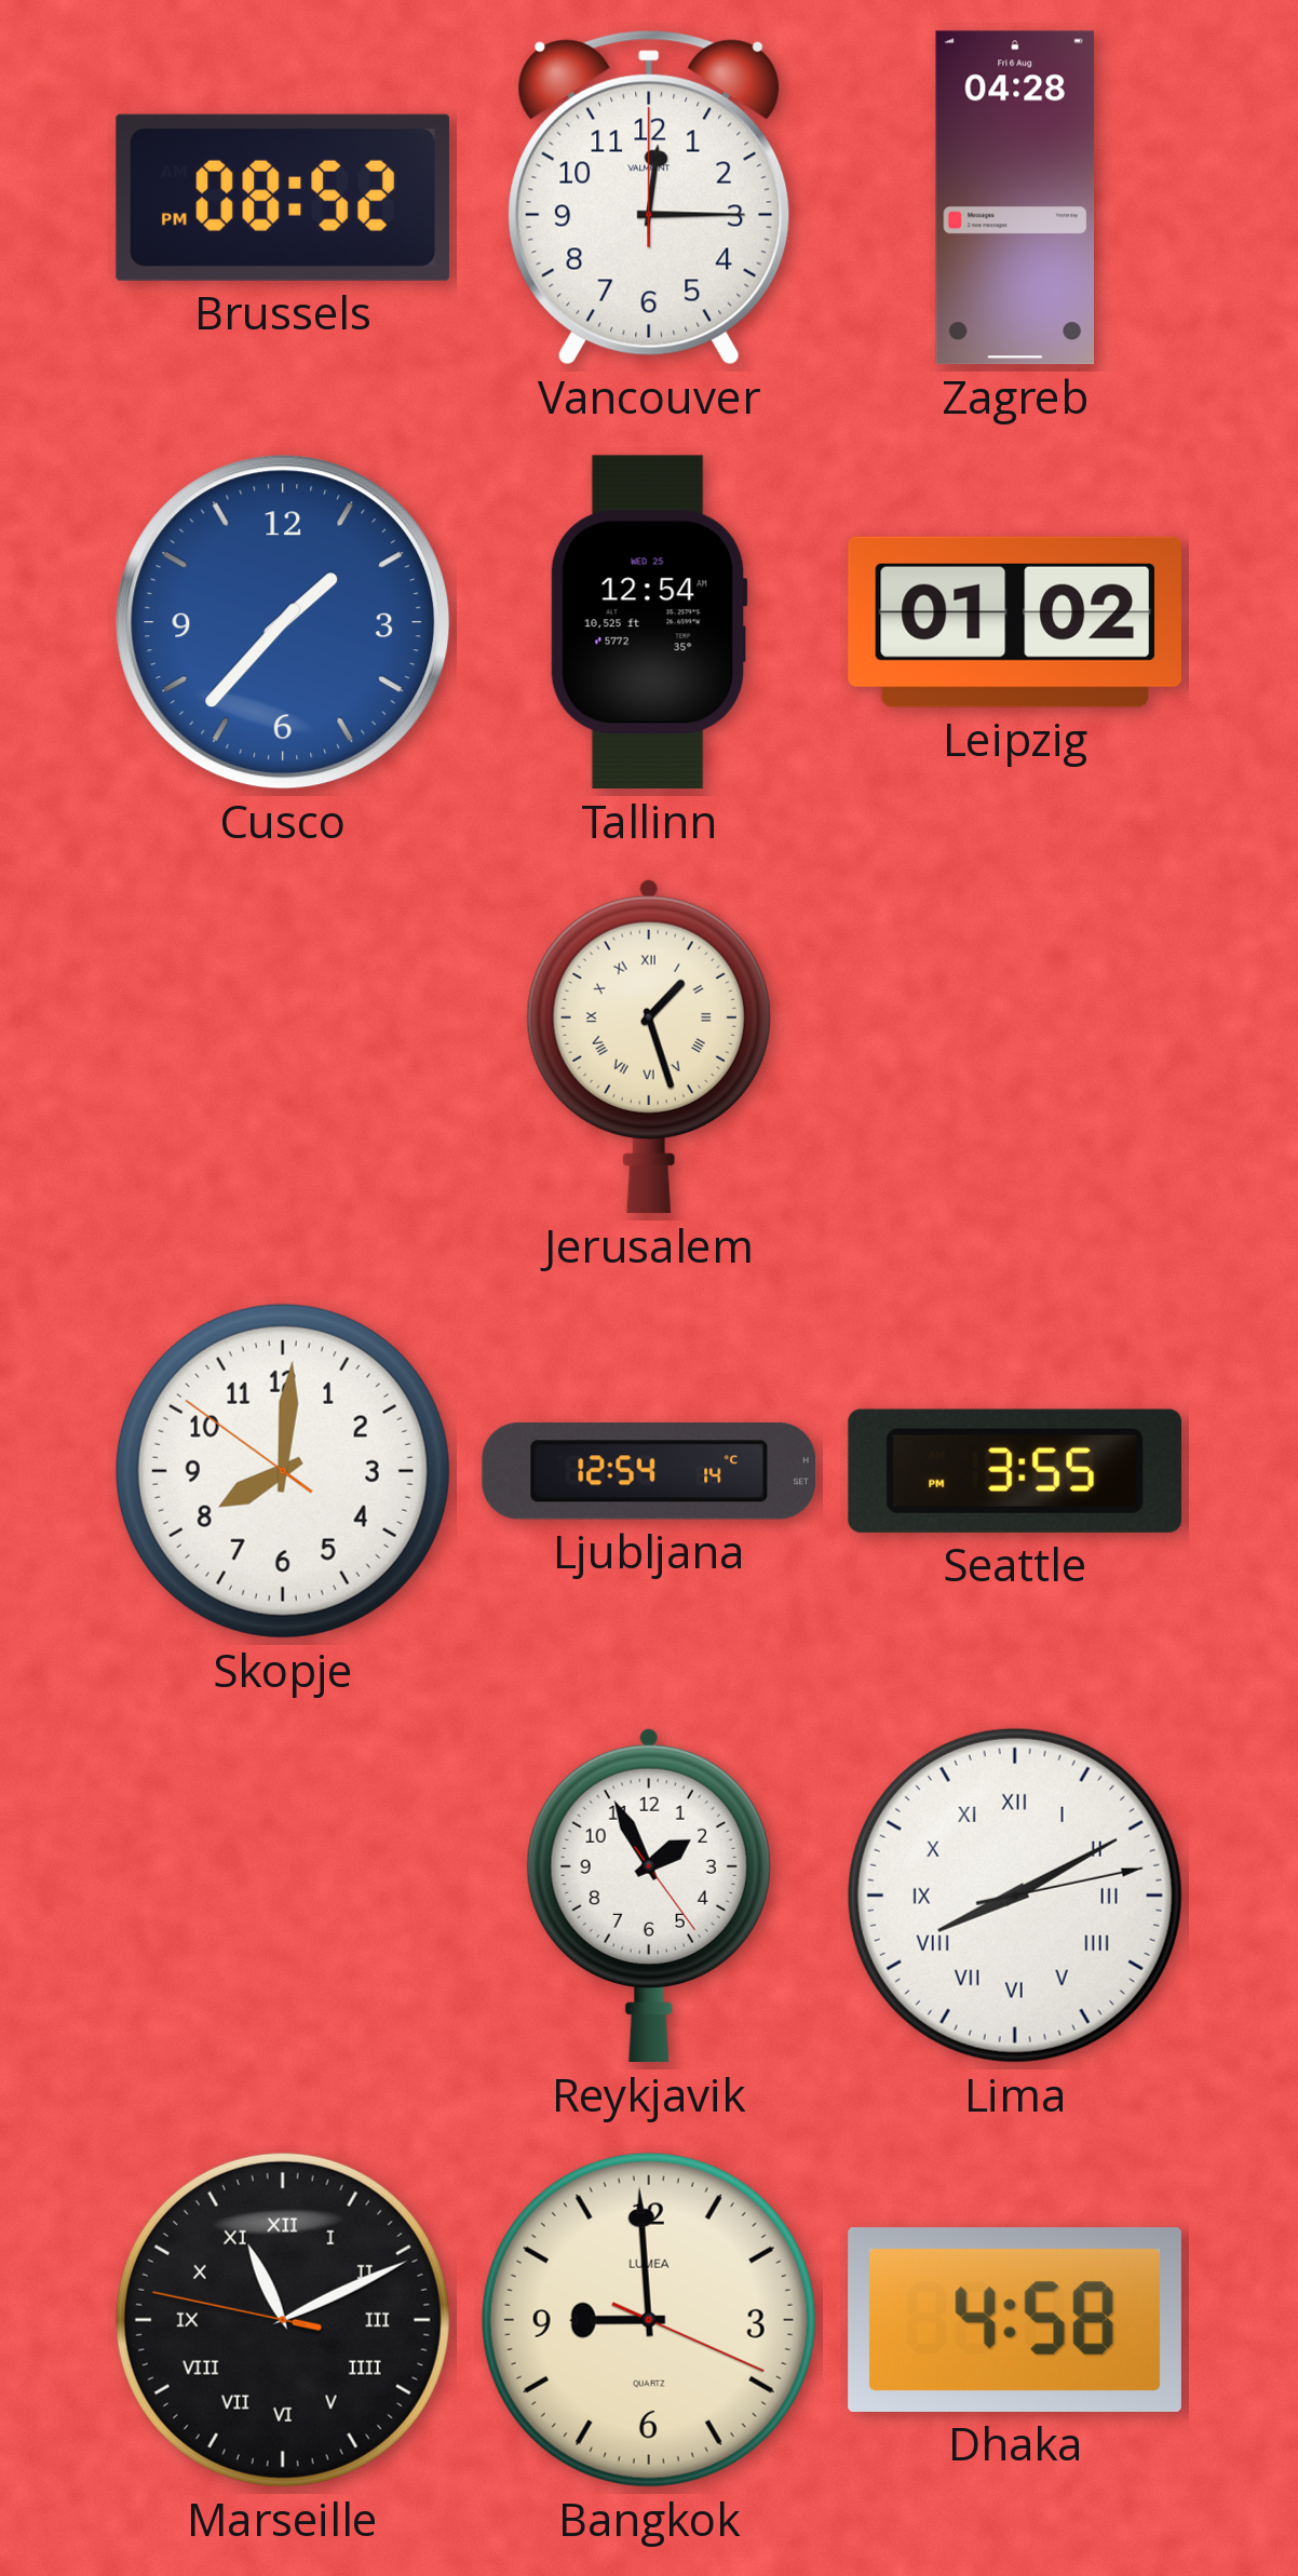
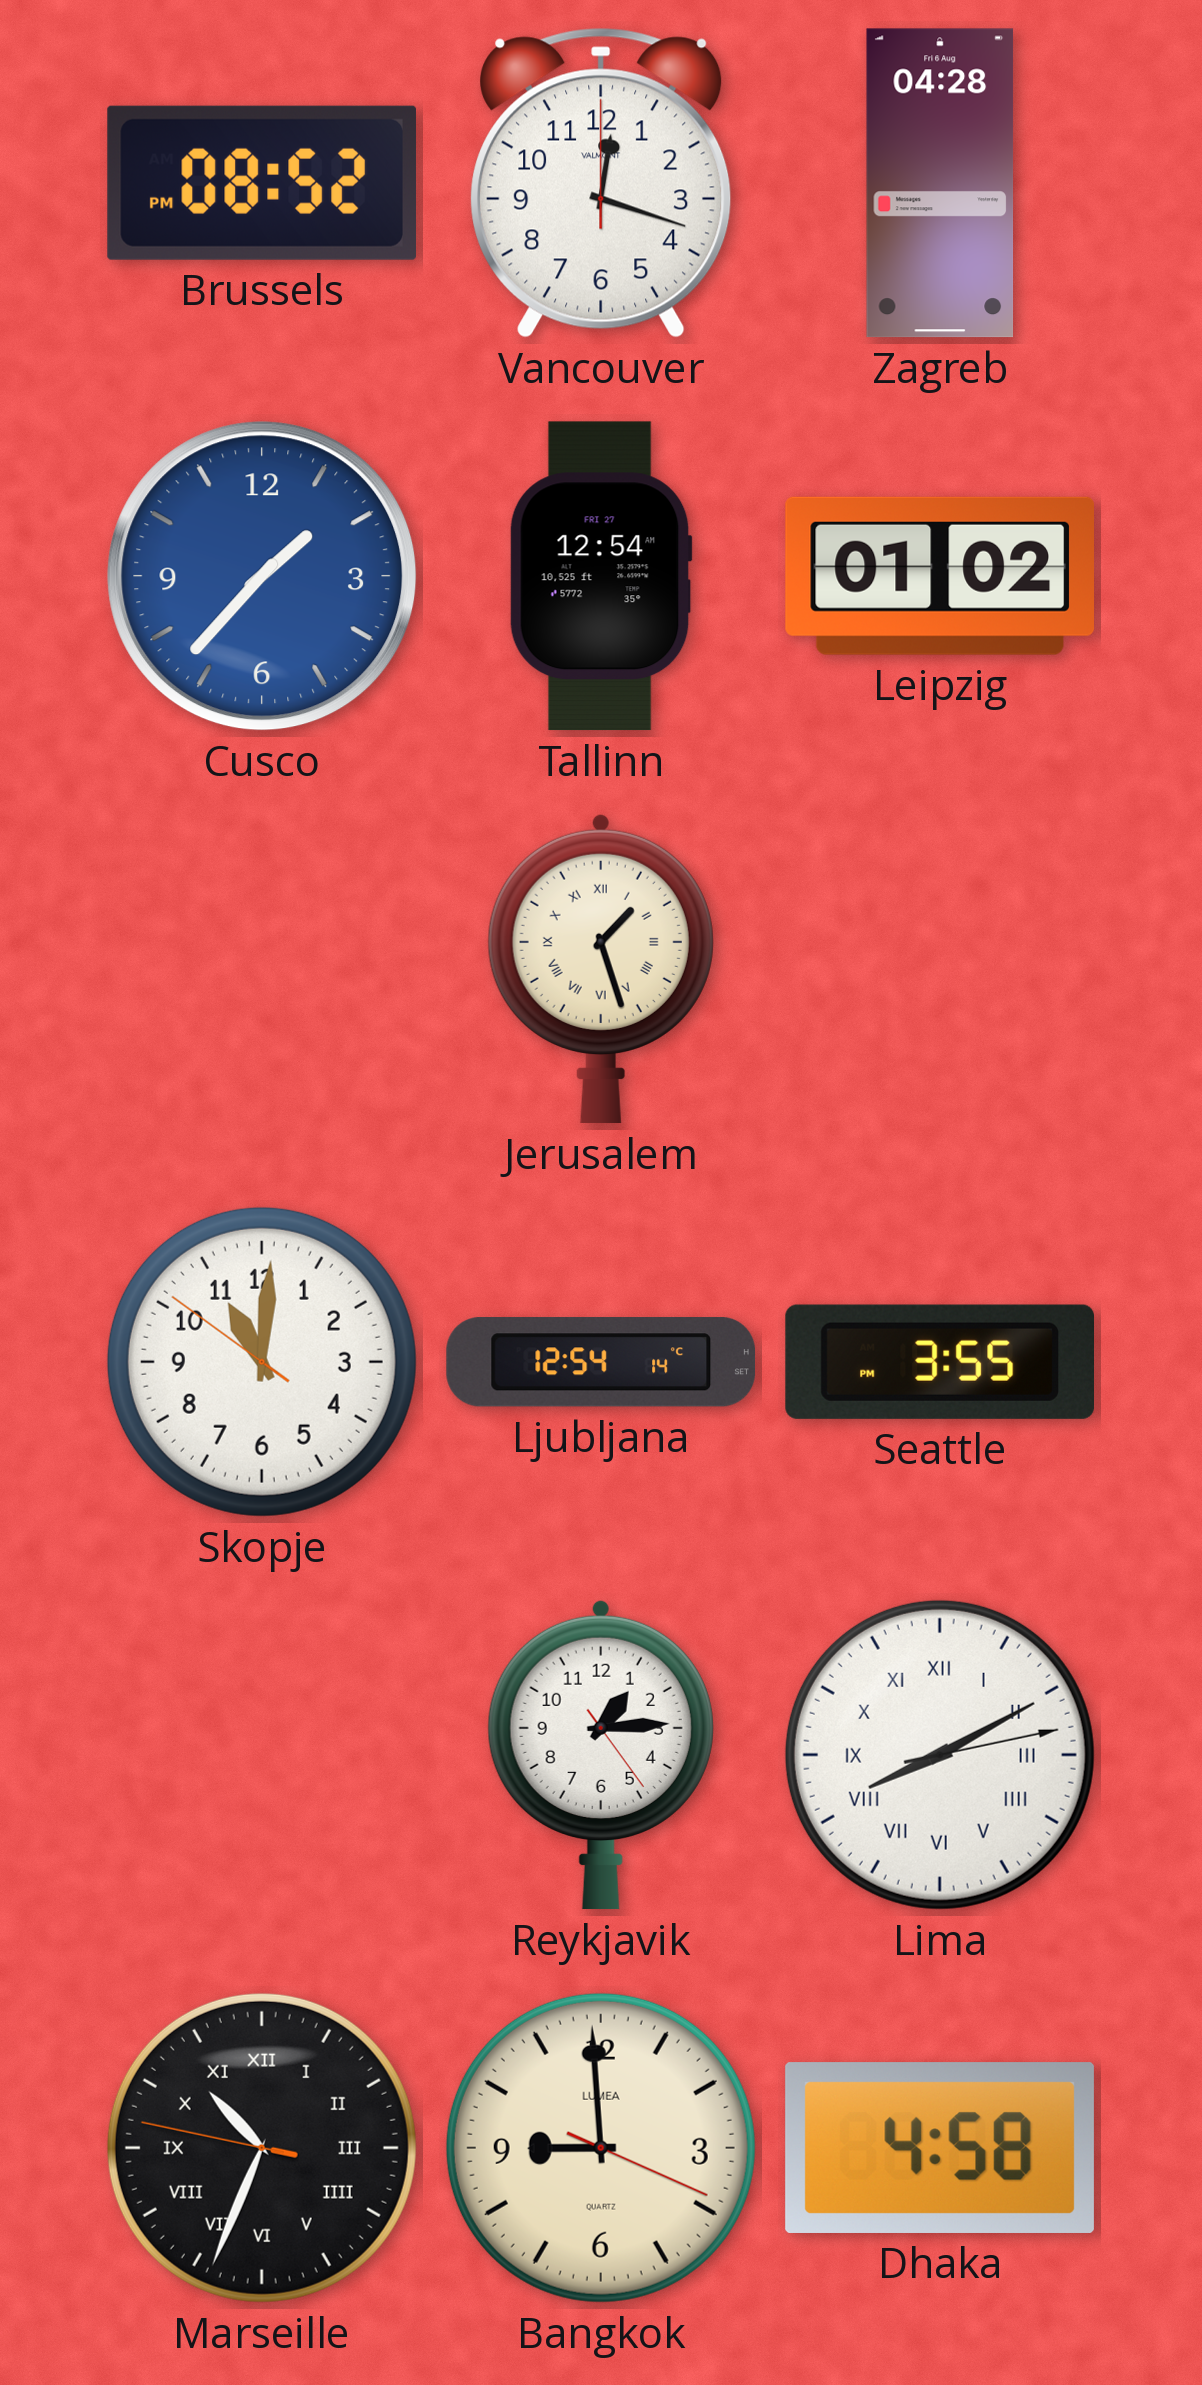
Vancouver: 12:15 -> 12:18
Tallinn date: WED 25 -> FRI 27
Skopje: 8:00 -> 11:00
Reykjavik: 1:55 -> 1:14
Marseille: 11:10 -> 10:33
